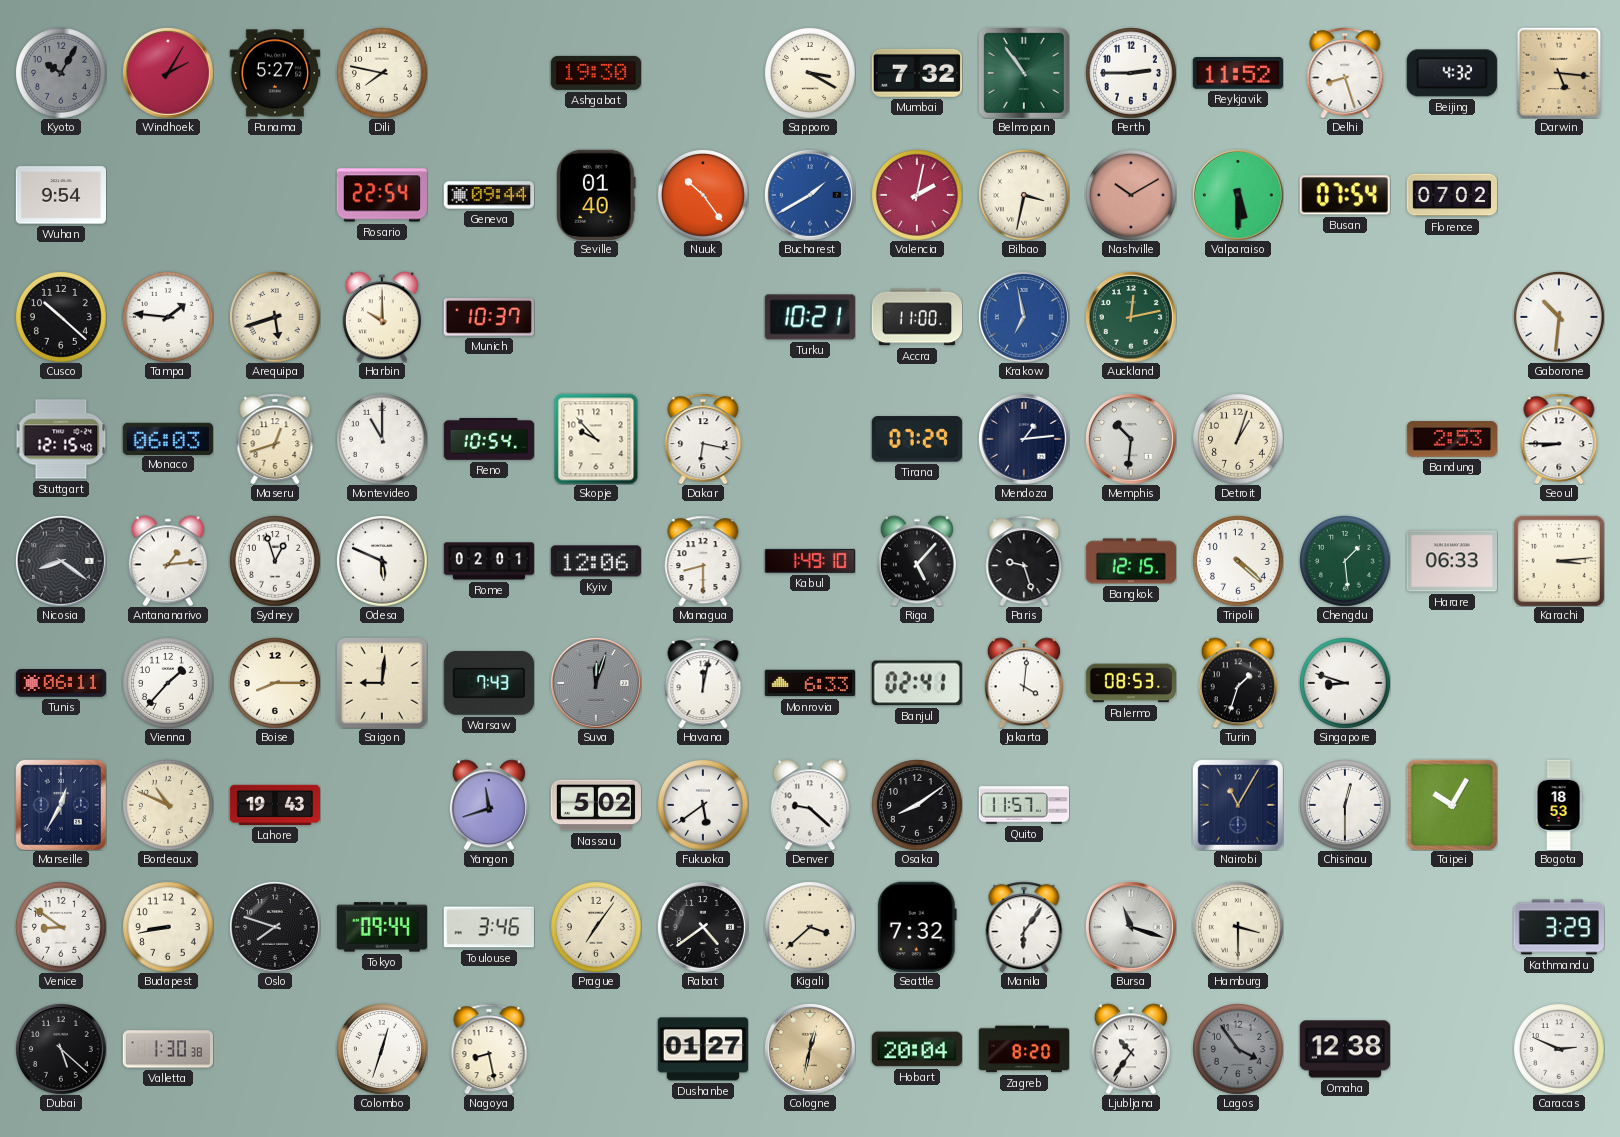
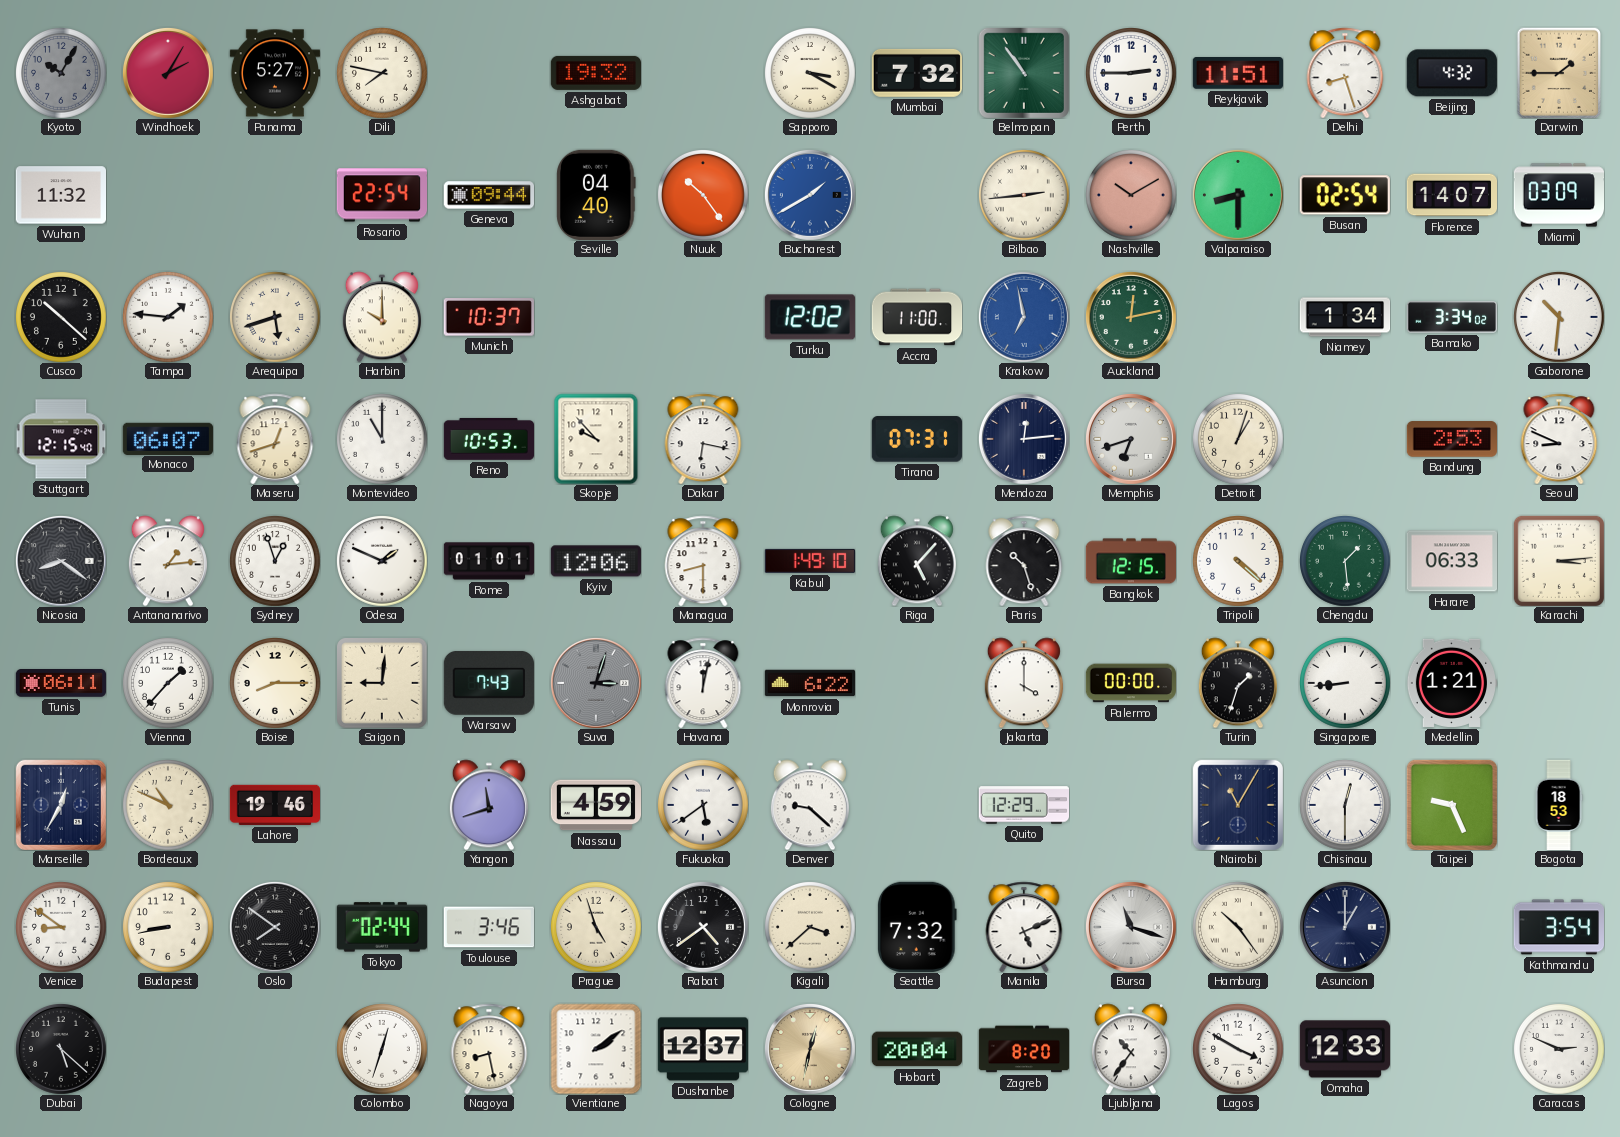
Ashgabat: 19:30 -> 19:32
Reykjavik: 11:52 -> 11:51
Darwin: 5:16 -> 1:45
Wuhan: 9:54 -> 11:32
Seville: 01:40 -> 04:40
Valencia: 2:02 -> none
Bilbao: 3:32 -> 2:44
Valparaiso: 5:30 -> 8:30
Busan: 07:54 -> 02:54
Florence: 07:02 -> 14:07
Miami: none -> 03:09
Turku: 10:21 -> 12:02
Niamey: none -> 1:34
Bamako: none -> 3:34
Monaco: 06:03 -> 06:07
Reno: 10:54 -> 10:53
Tirana: 07:29 -> 07:31
Mendoza: 1:14 -> 12:14
Memphis: 10:31 -> 6:42
Seoul: 8:45 -> 8:49
Odesa: 5:49 -> 1:49
Rome: 02:01 -> 01:01
Paris: 9:27 -> 10:27
Suva: 12:03 -> 3:03
Monrovia: 6:33 -> 6:22
Banjul: 02:41 -> none
Jakarta: 4:01 -> 4:00
Palermo: 08:53 -> 00:00
Singapore: 8:48 -> 8:44
Medellin: none -> 1:21
Lahore: 19:43 -> 19:46
Nassau: 5:02 -> 4:59
Osaka: 8:09 -> none
Quito: 11:57 -> 12:29
Taipei: 10:05 -> 9:26
Oslo: 7:48 -> 7:51
Tokyo: 09:44 -> 02:44
Prague: 7:06 -> 4:57
Manila: 6:06 -> 5:11
Hamburg: 3:30 -> 10:24
Asuncion: none -> 1:00
Kathmandu: 3:29 -> 3:54
Valletta: 1:30 -> none
Vientiane: none -> 2:09
Dushanbe: 01:27 -> 12:37
Lagos: 3:54 -> 3:50
Lagos dial: grey -> white
Omaha: 12:38 -> 12:33
